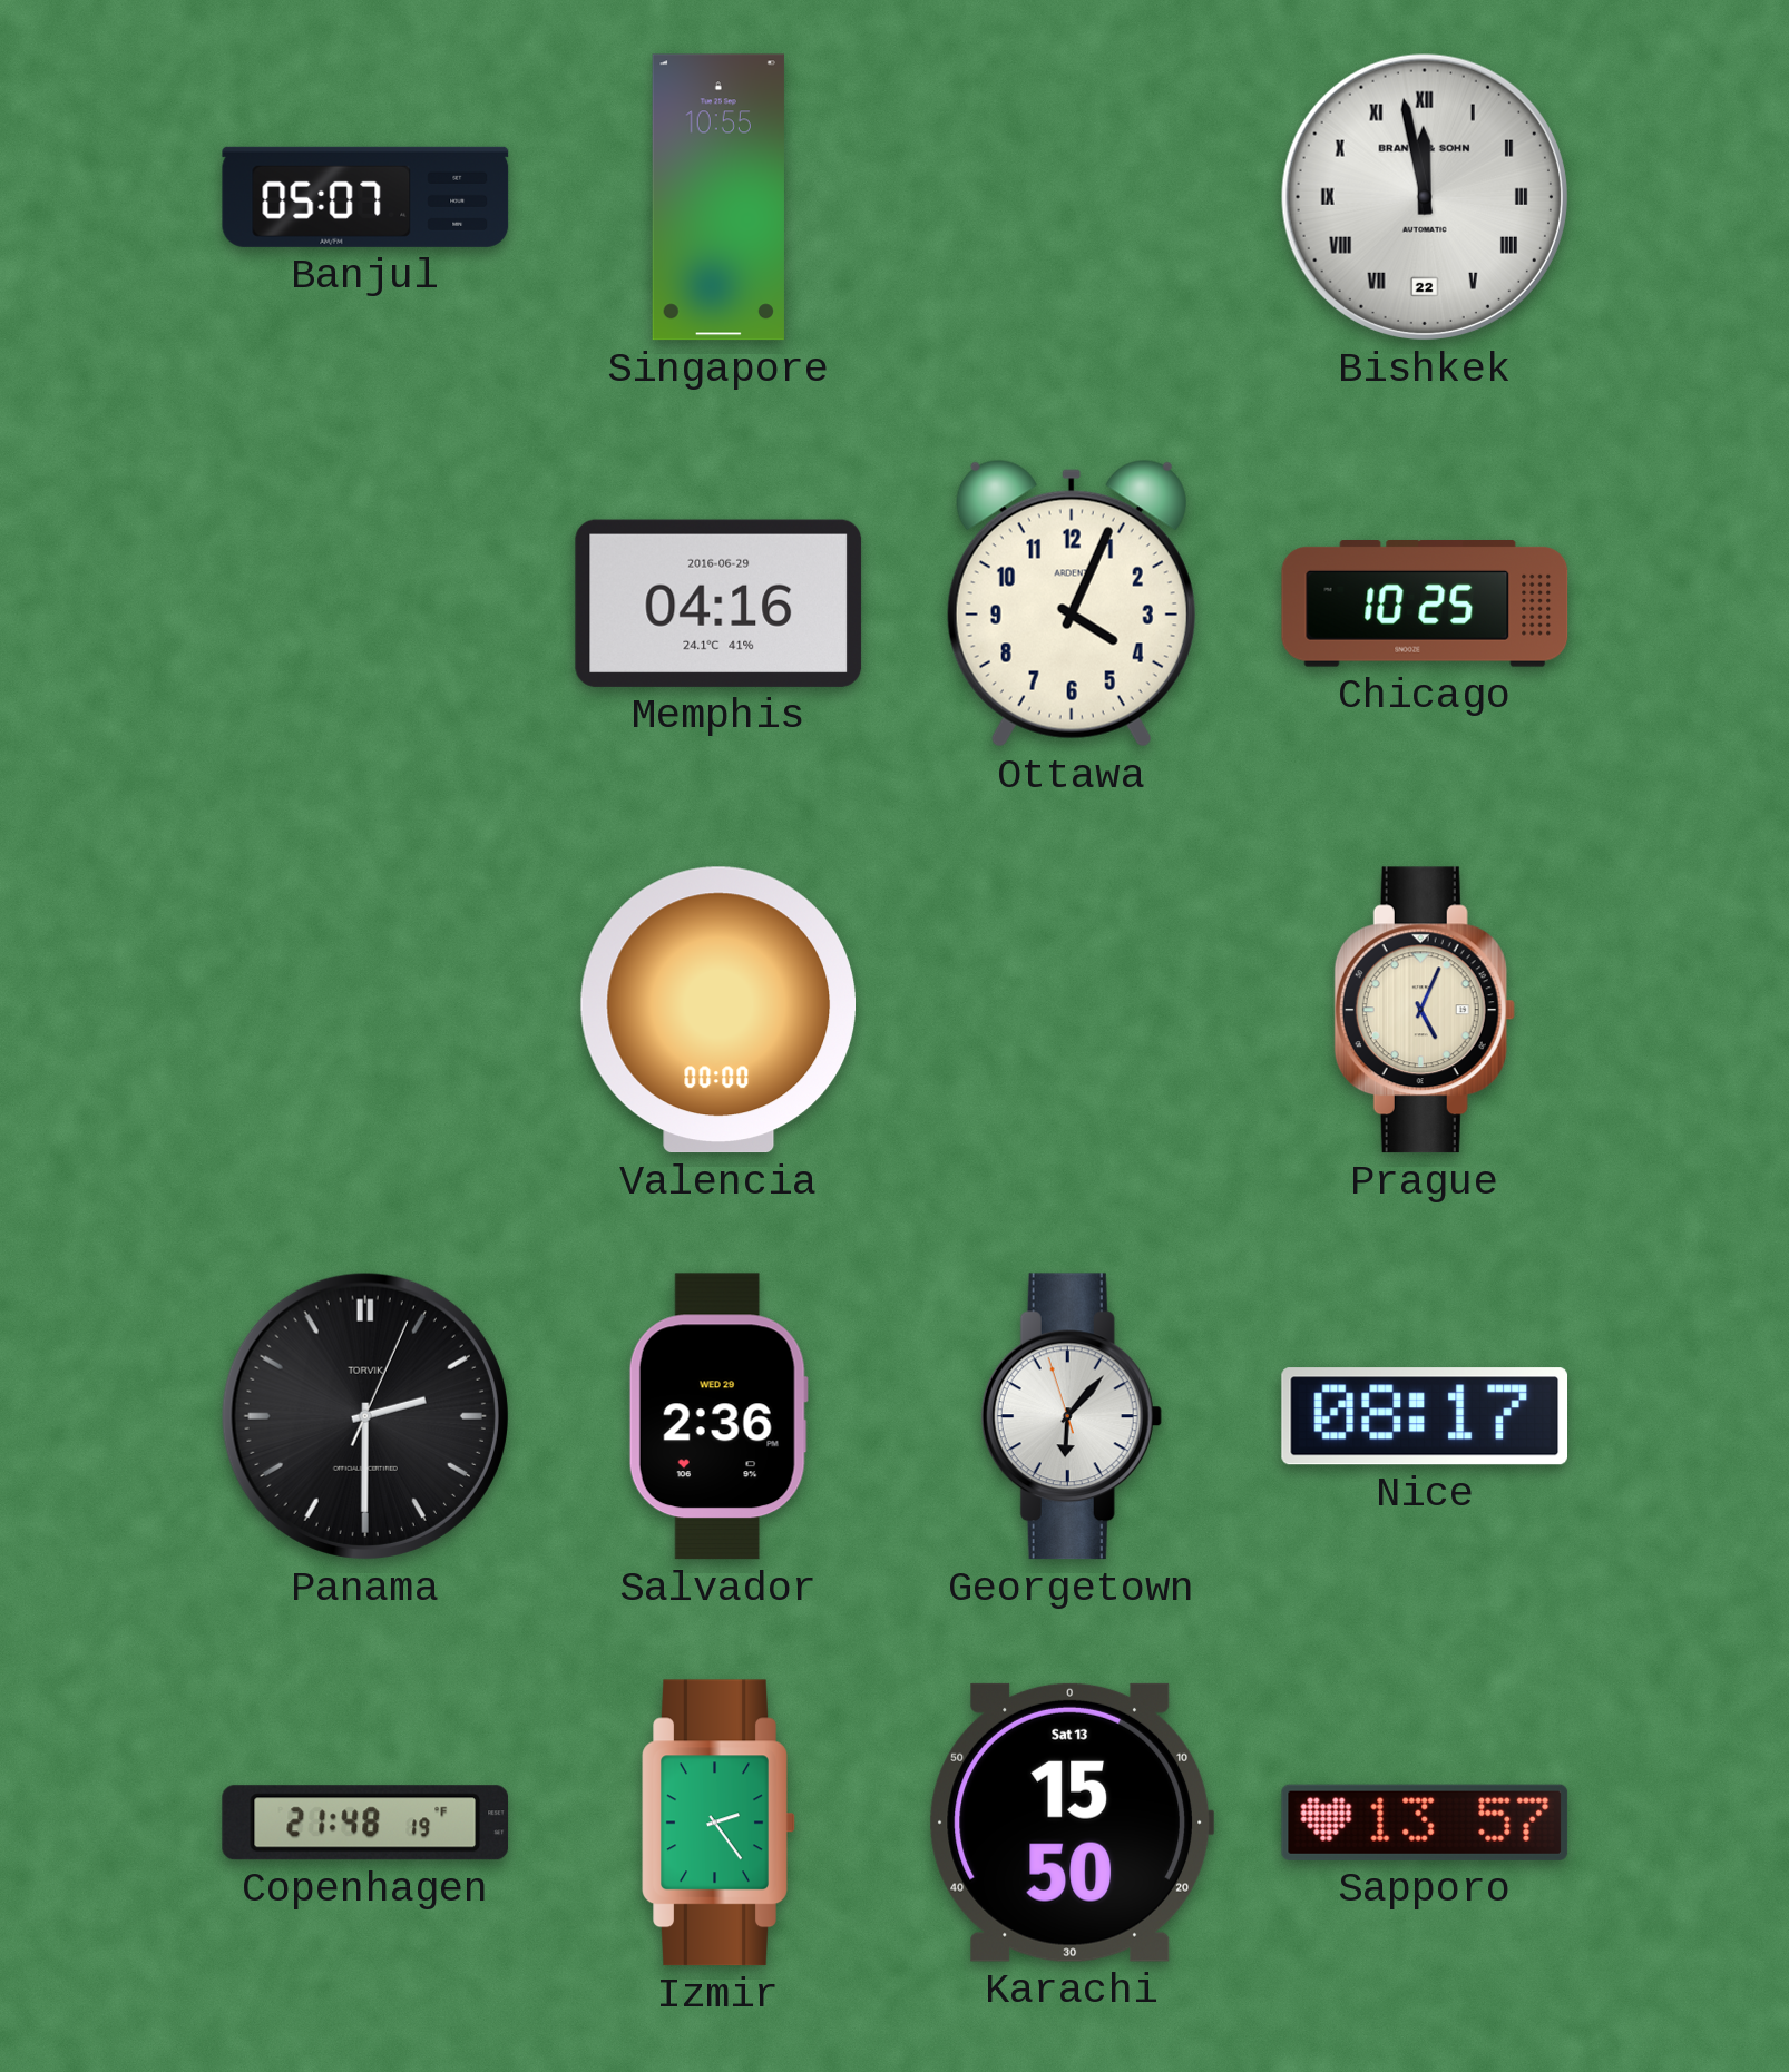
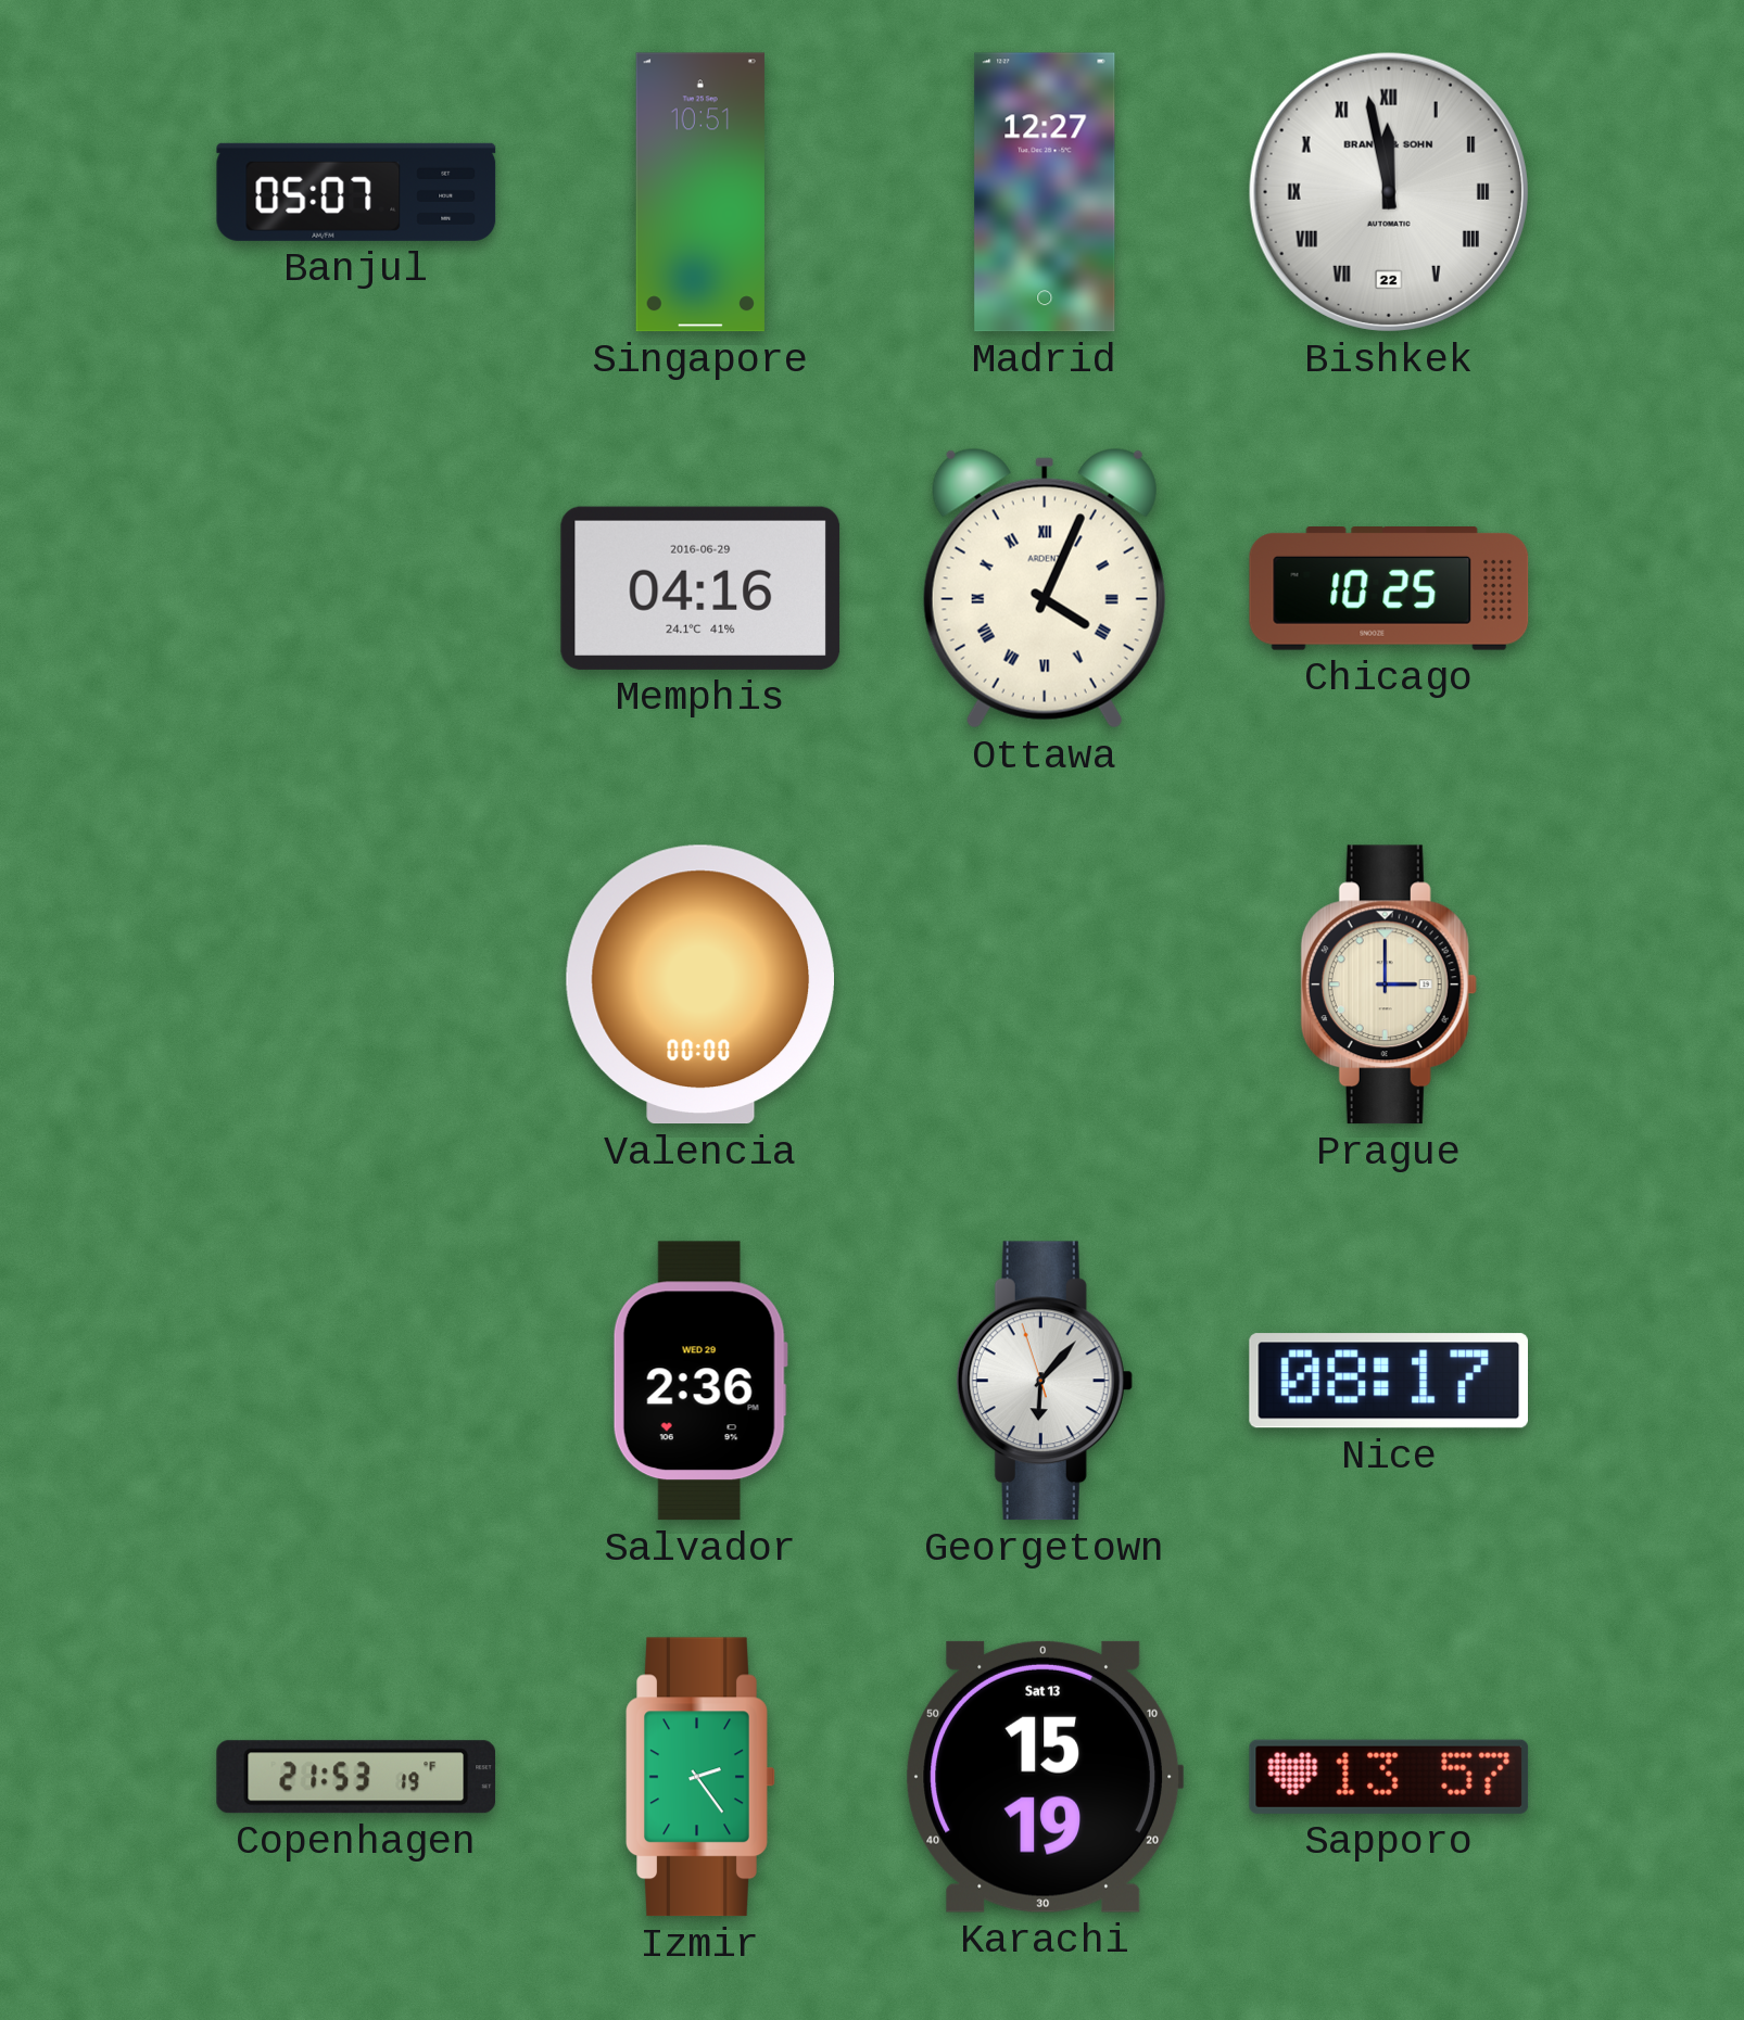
Singapore: 10:55 -> 10:51
Madrid: none -> 12:27
Ottawa numerals: Arabic -> Roman
Prague: 5:04 -> 3:00
Panama: 2:30 -> none
Copenhagen: 21:48 -> 21:53
Karachi: 15:50 -> 15:19
